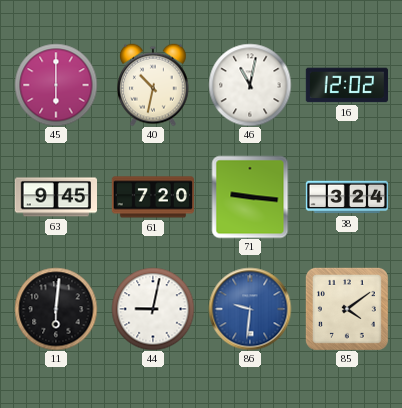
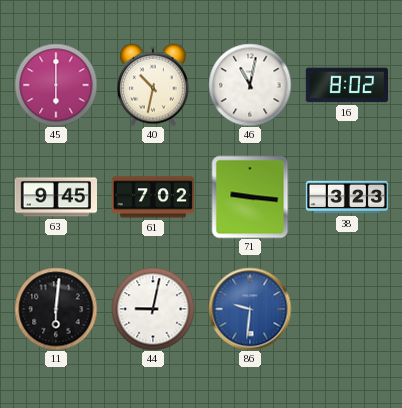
16: 12:02 -> 8:02
61: 7:20 -> 7:02
38: 3:24 -> 3:23
85: 4:09 -> none
